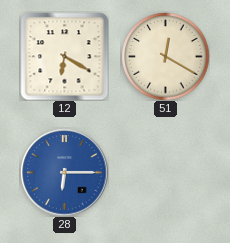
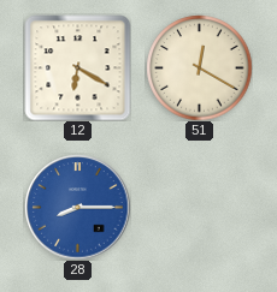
28: 6:15 -> 8:15
